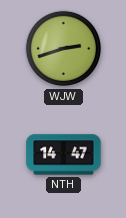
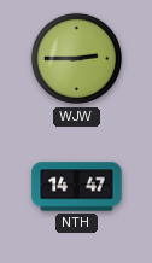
WJW: 2:42 -> 2:45
